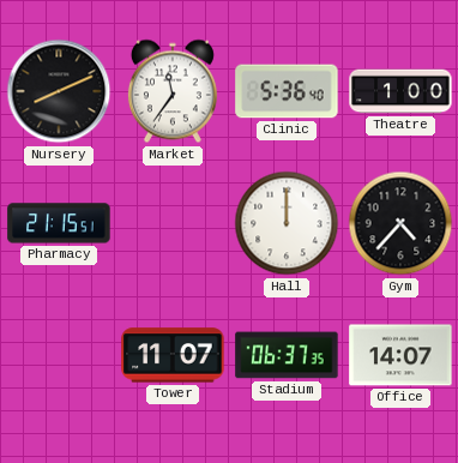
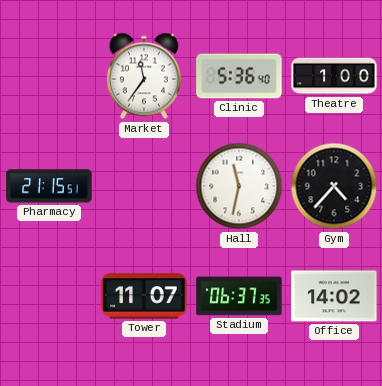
Nursery: 8:11 -> none
Hall: 12:00 -> 11:32
Office: 14:07 -> 14:02
